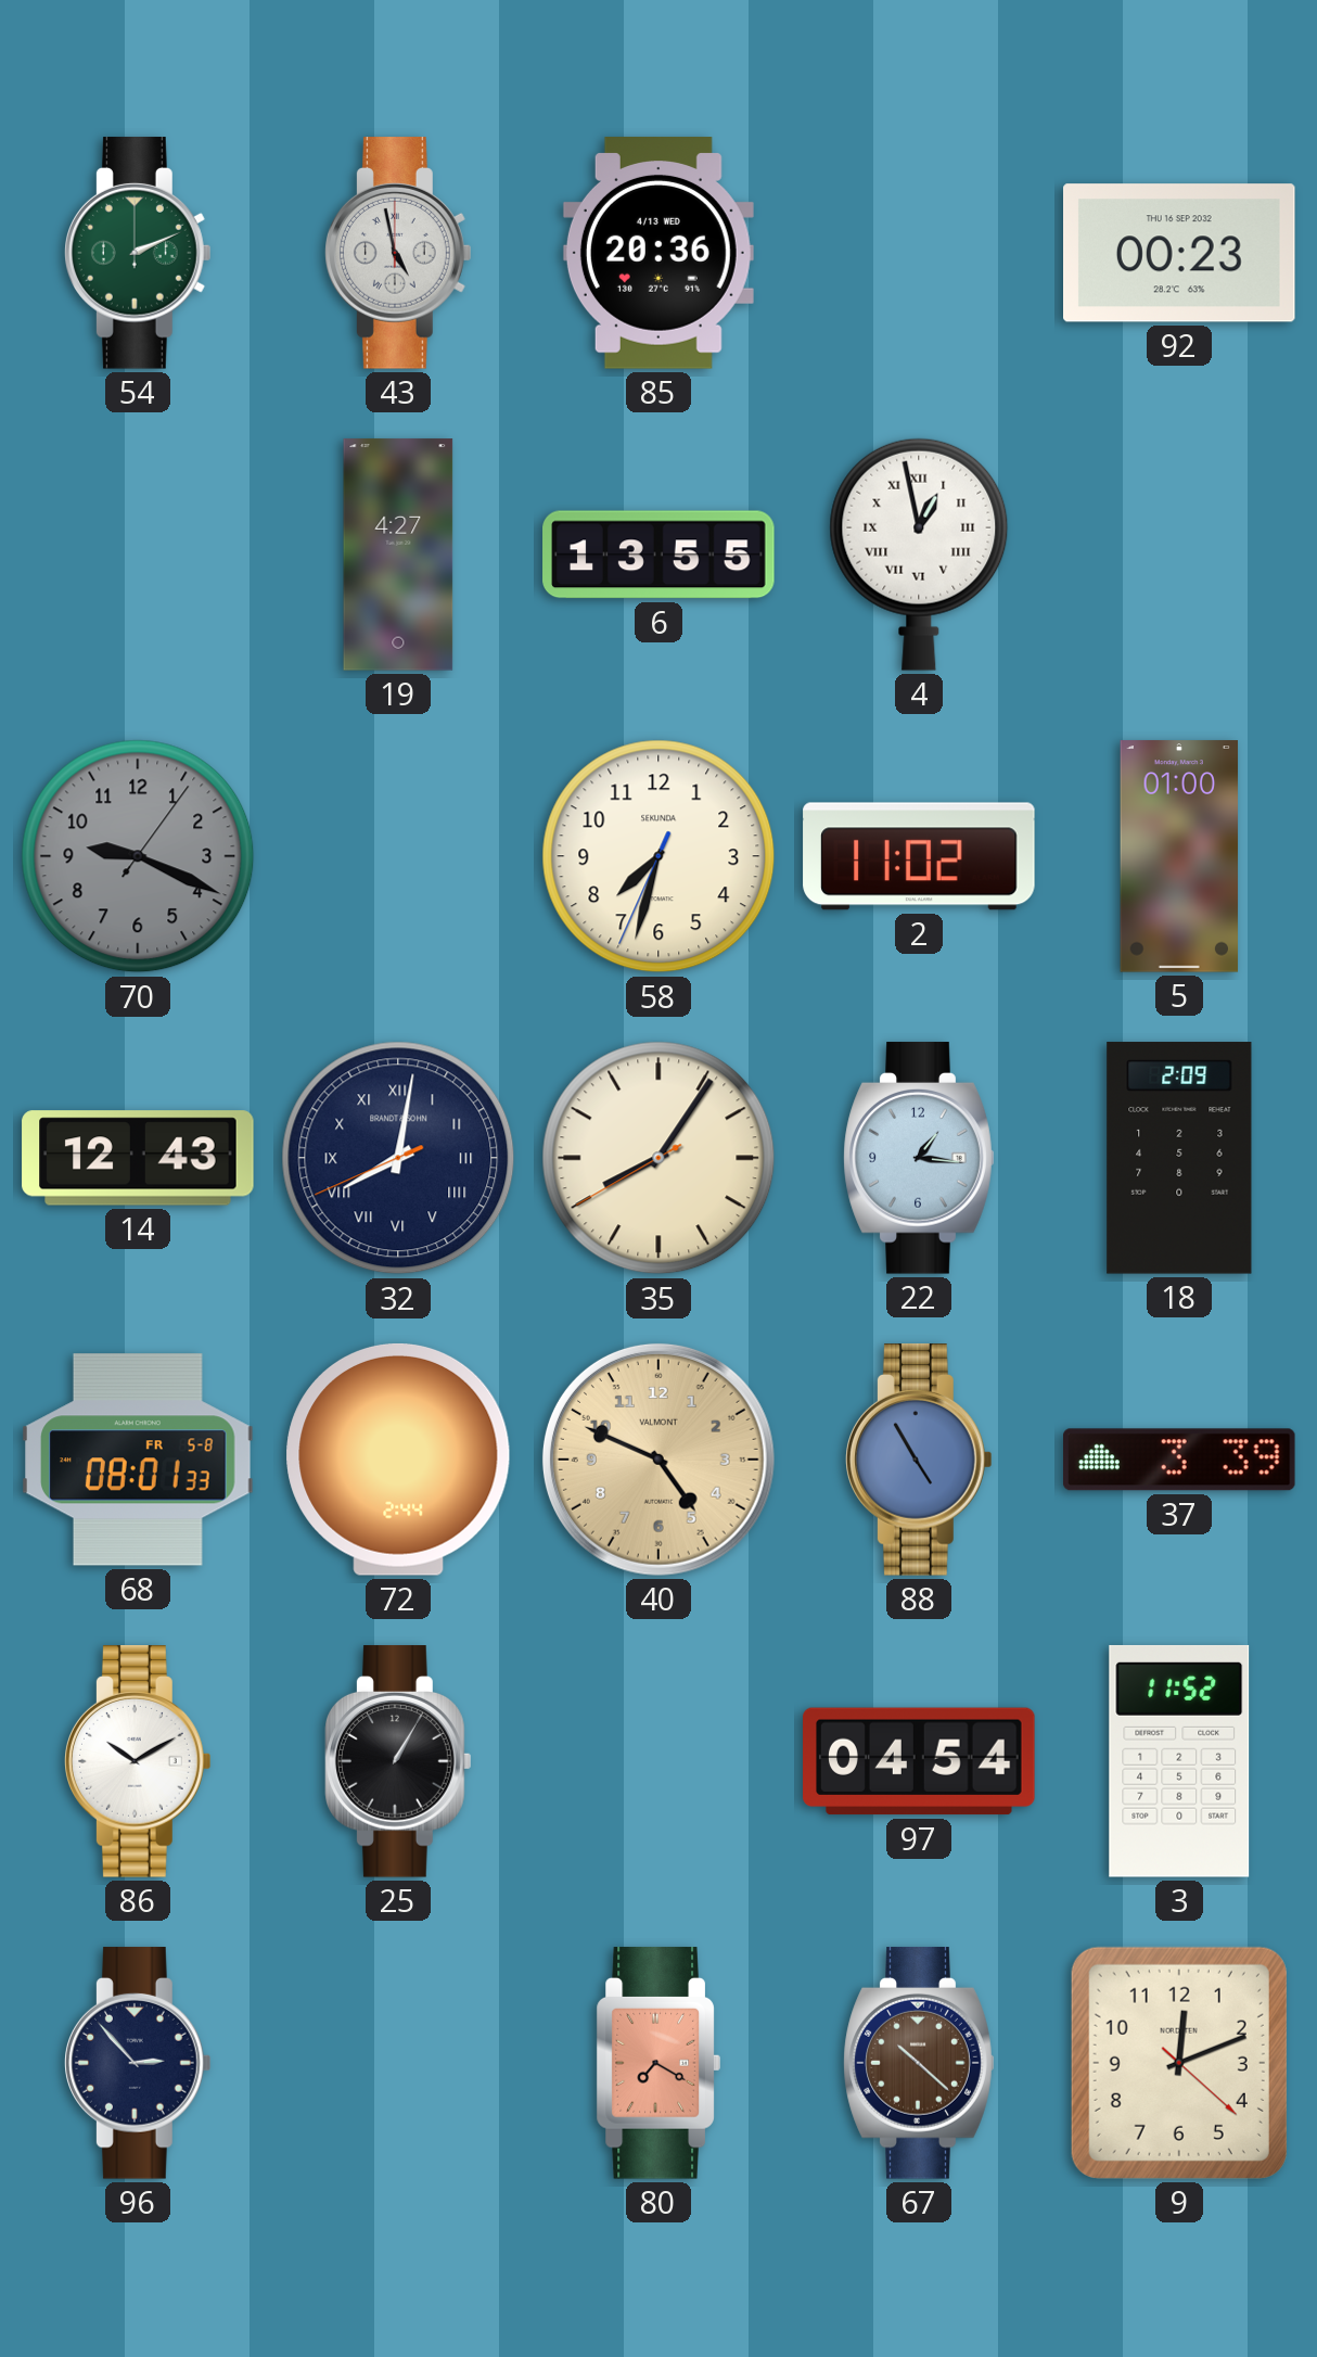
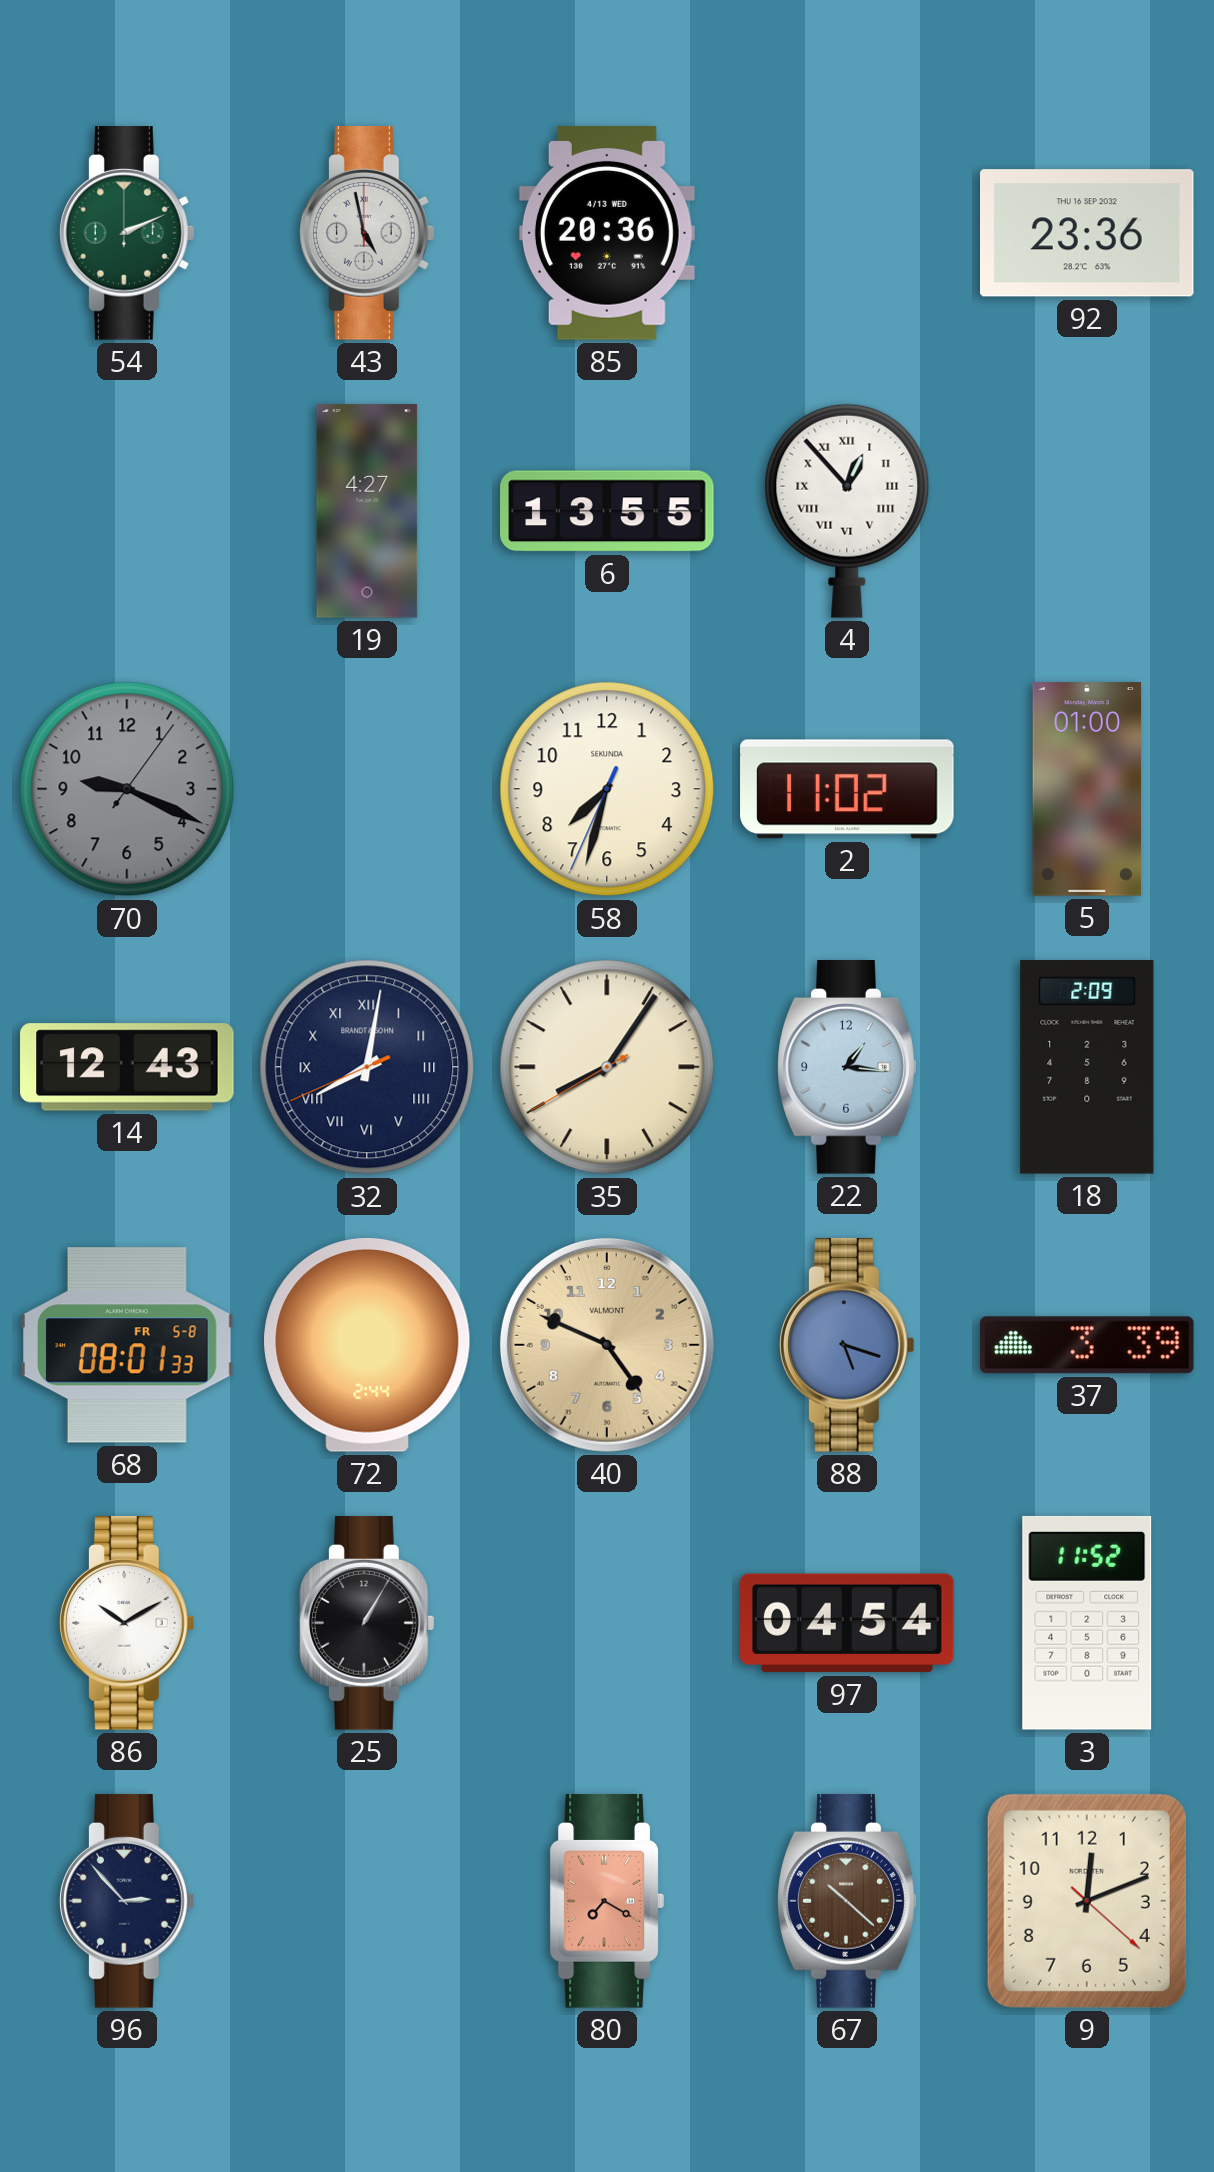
92: 00:23 -> 23:36
4: 12:58 -> 12:53
88: 4:55 -> 5:18
